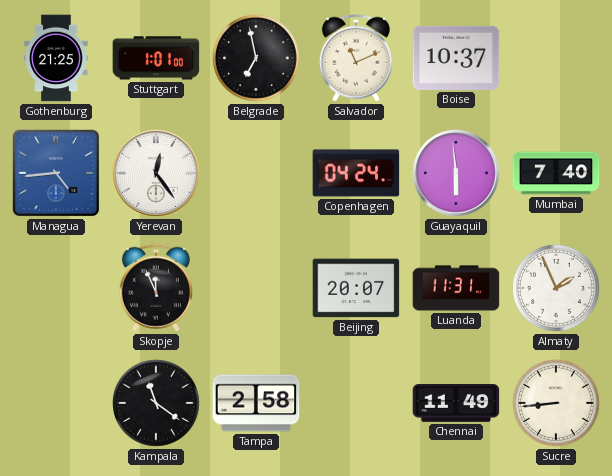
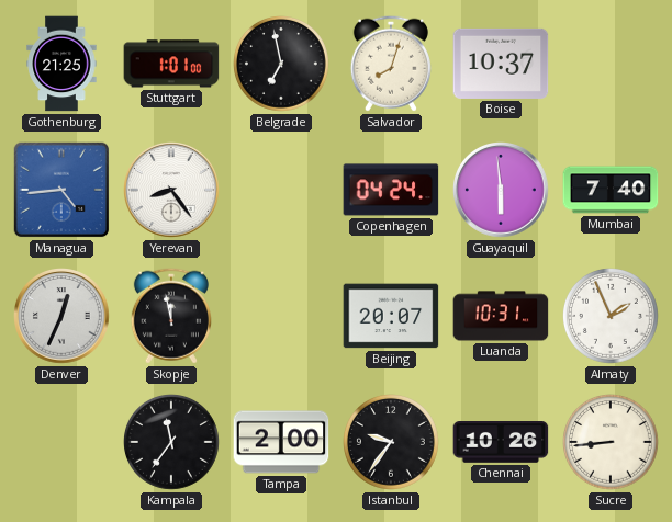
Salvador: 11:11 -> 8:03
Yerevan: 12:24 -> 8:24
Denver: none -> 12:34
Skopje: 11:56 -> 11:58
Luanda: 11:31 -> 10:31
Kampala: 11:21 -> 11:36
Tampa: 2:58 -> 2:00
Istanbul: none -> 9:36
Chennai: 11:49 -> 10:26
